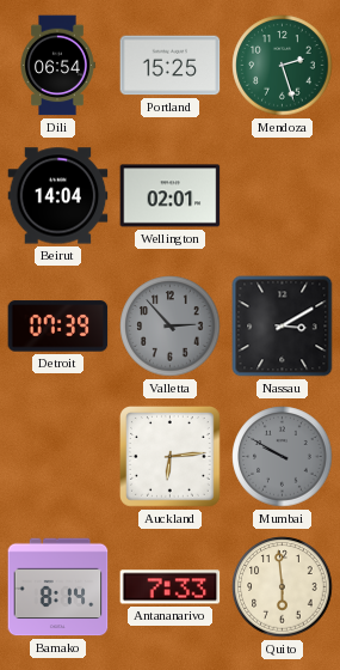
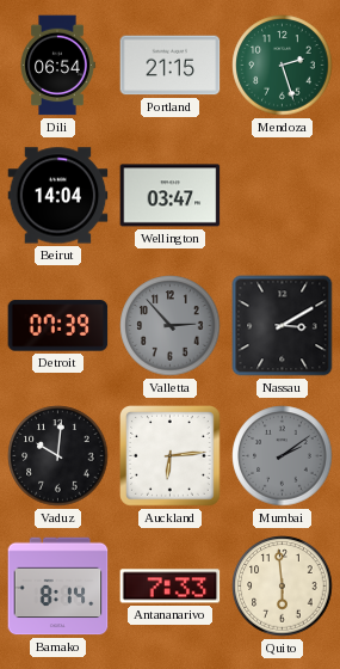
Portland: 15:25 -> 21:15
Wellington: 02:01 -> 03:47
Vaduz: none -> 10:01
Mumbai: 9:50 -> 2:09
